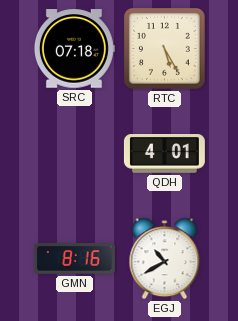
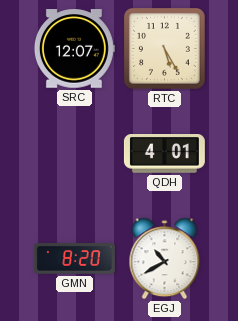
SRC: 07:18 -> 12:07
GMN: 8:16 -> 8:20
